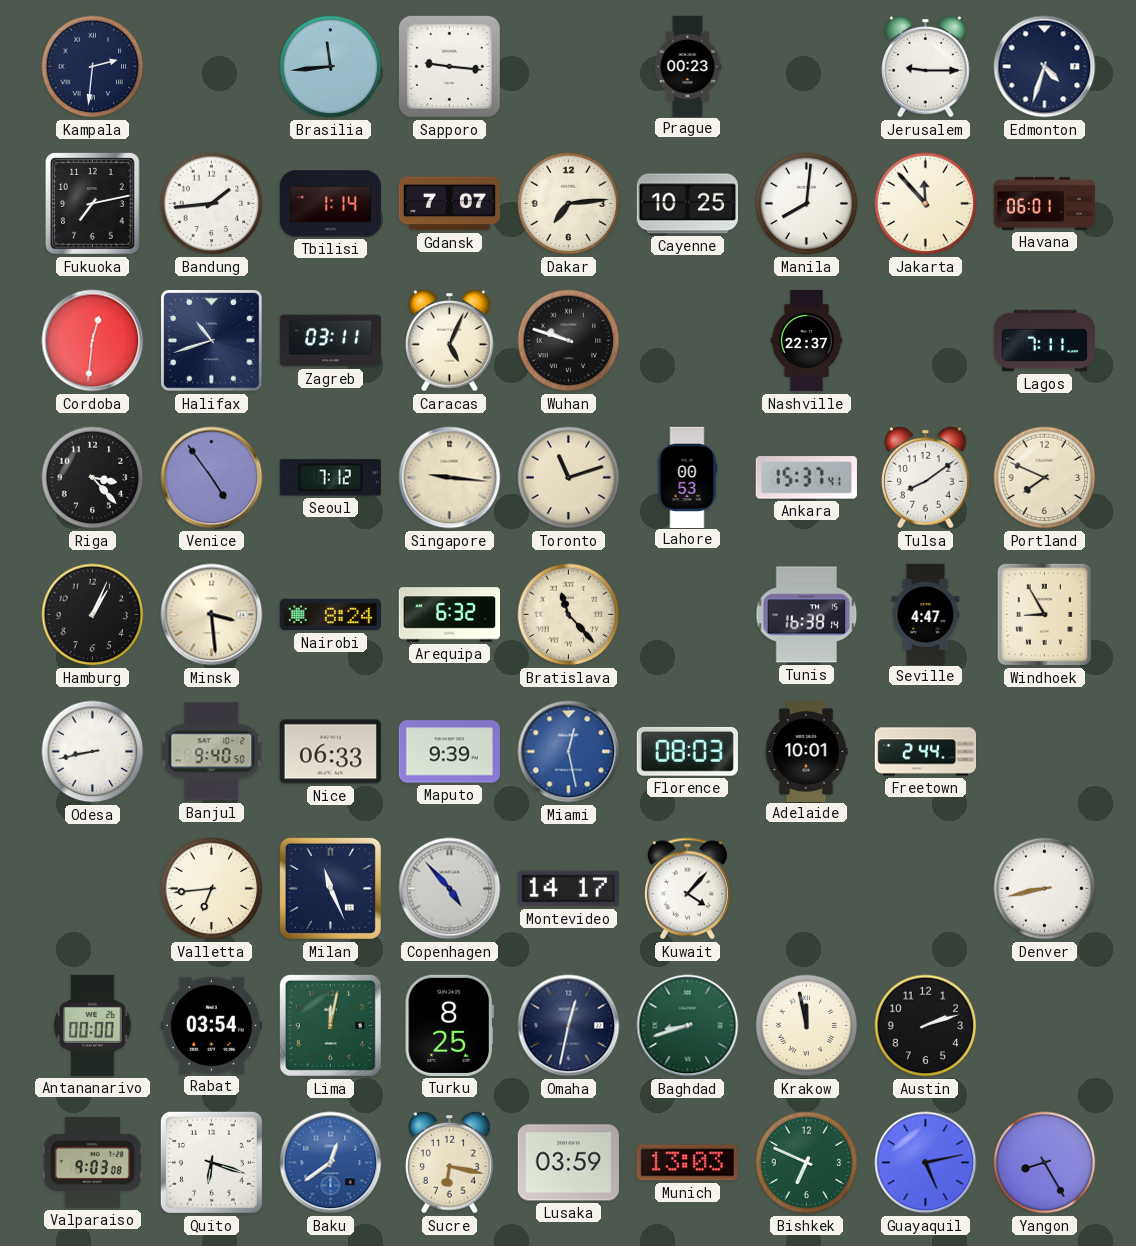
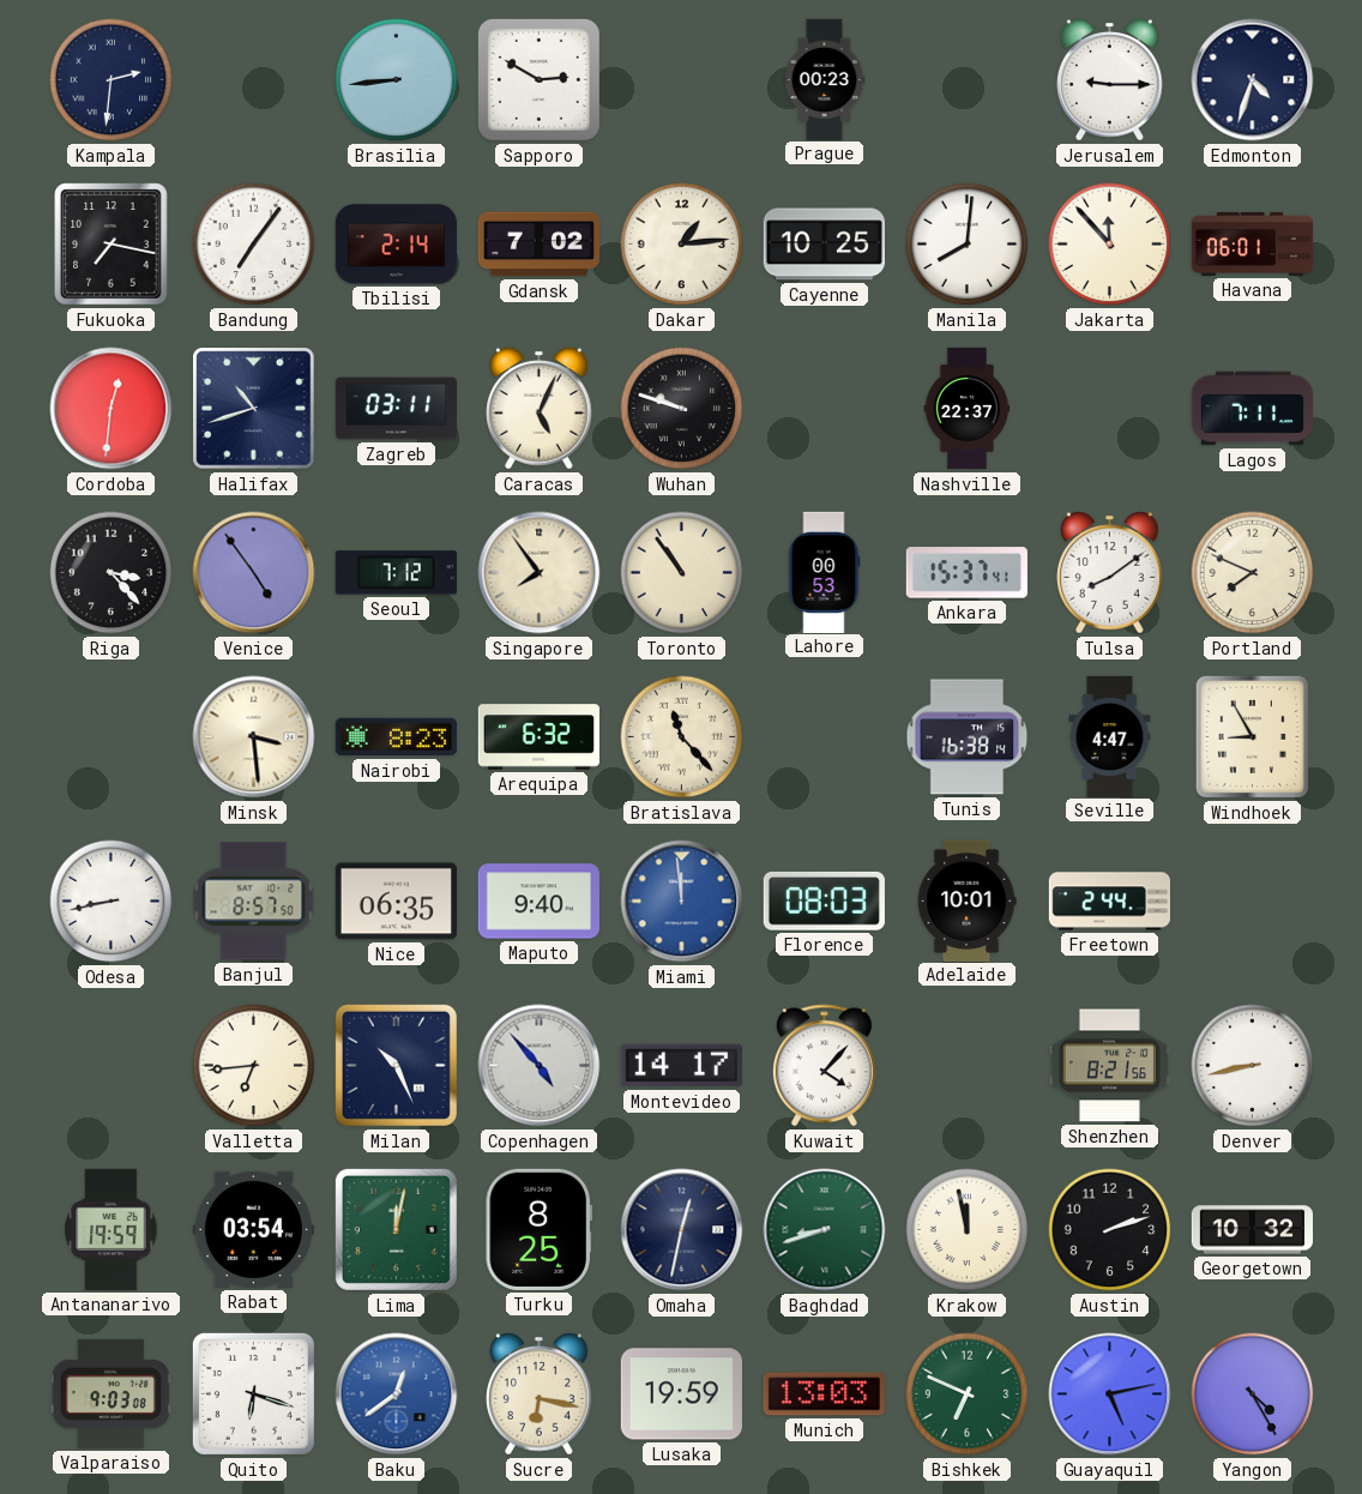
Brasilia: 11:44 -> 8:44
Sapporo: 9:16 -> 2:50
Fukuoka: 7:13 -> 7:17
Bandung: 1:44 -> 7:06
Tbilisi: 1:14 -> 2:14
Gdansk: 7:07 -> 7:02
Dakar: 7:14 -> 1:14
Singapore: 9:16 -> 7:54
Toronto: 11:12 -> 10:54
Hamburg: 1:04 -> none
Nairobi: 8:24 -> 8:23
Banjul: 9:40 -> 8:57
Nice: 06:33 -> 06:35
Maputo: 9:39 -> 9:40
Miami: 12:28 -> 11:59
Milan: 11:26 -> 10:26
Shenzhen: none -> 8:21
Antananarivo: 00:00 -> 19:59
Georgetown: none -> 10:32
Lusaka: 03:59 -> 19:59
Yangon: 8:25 -> 4:25
